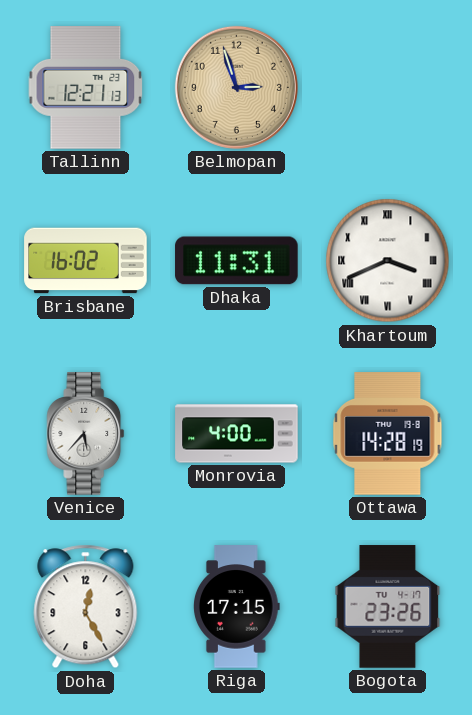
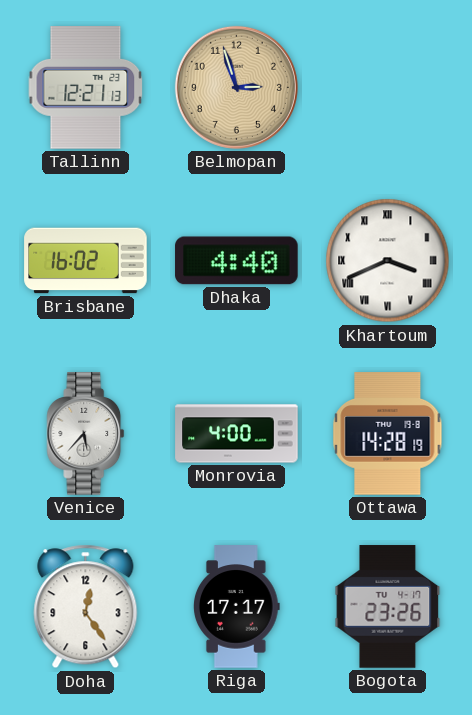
Dhaka: 11:31 -> 4:40
Doha: 12:25 -> 12:24
Riga: 17:15 -> 17:17
